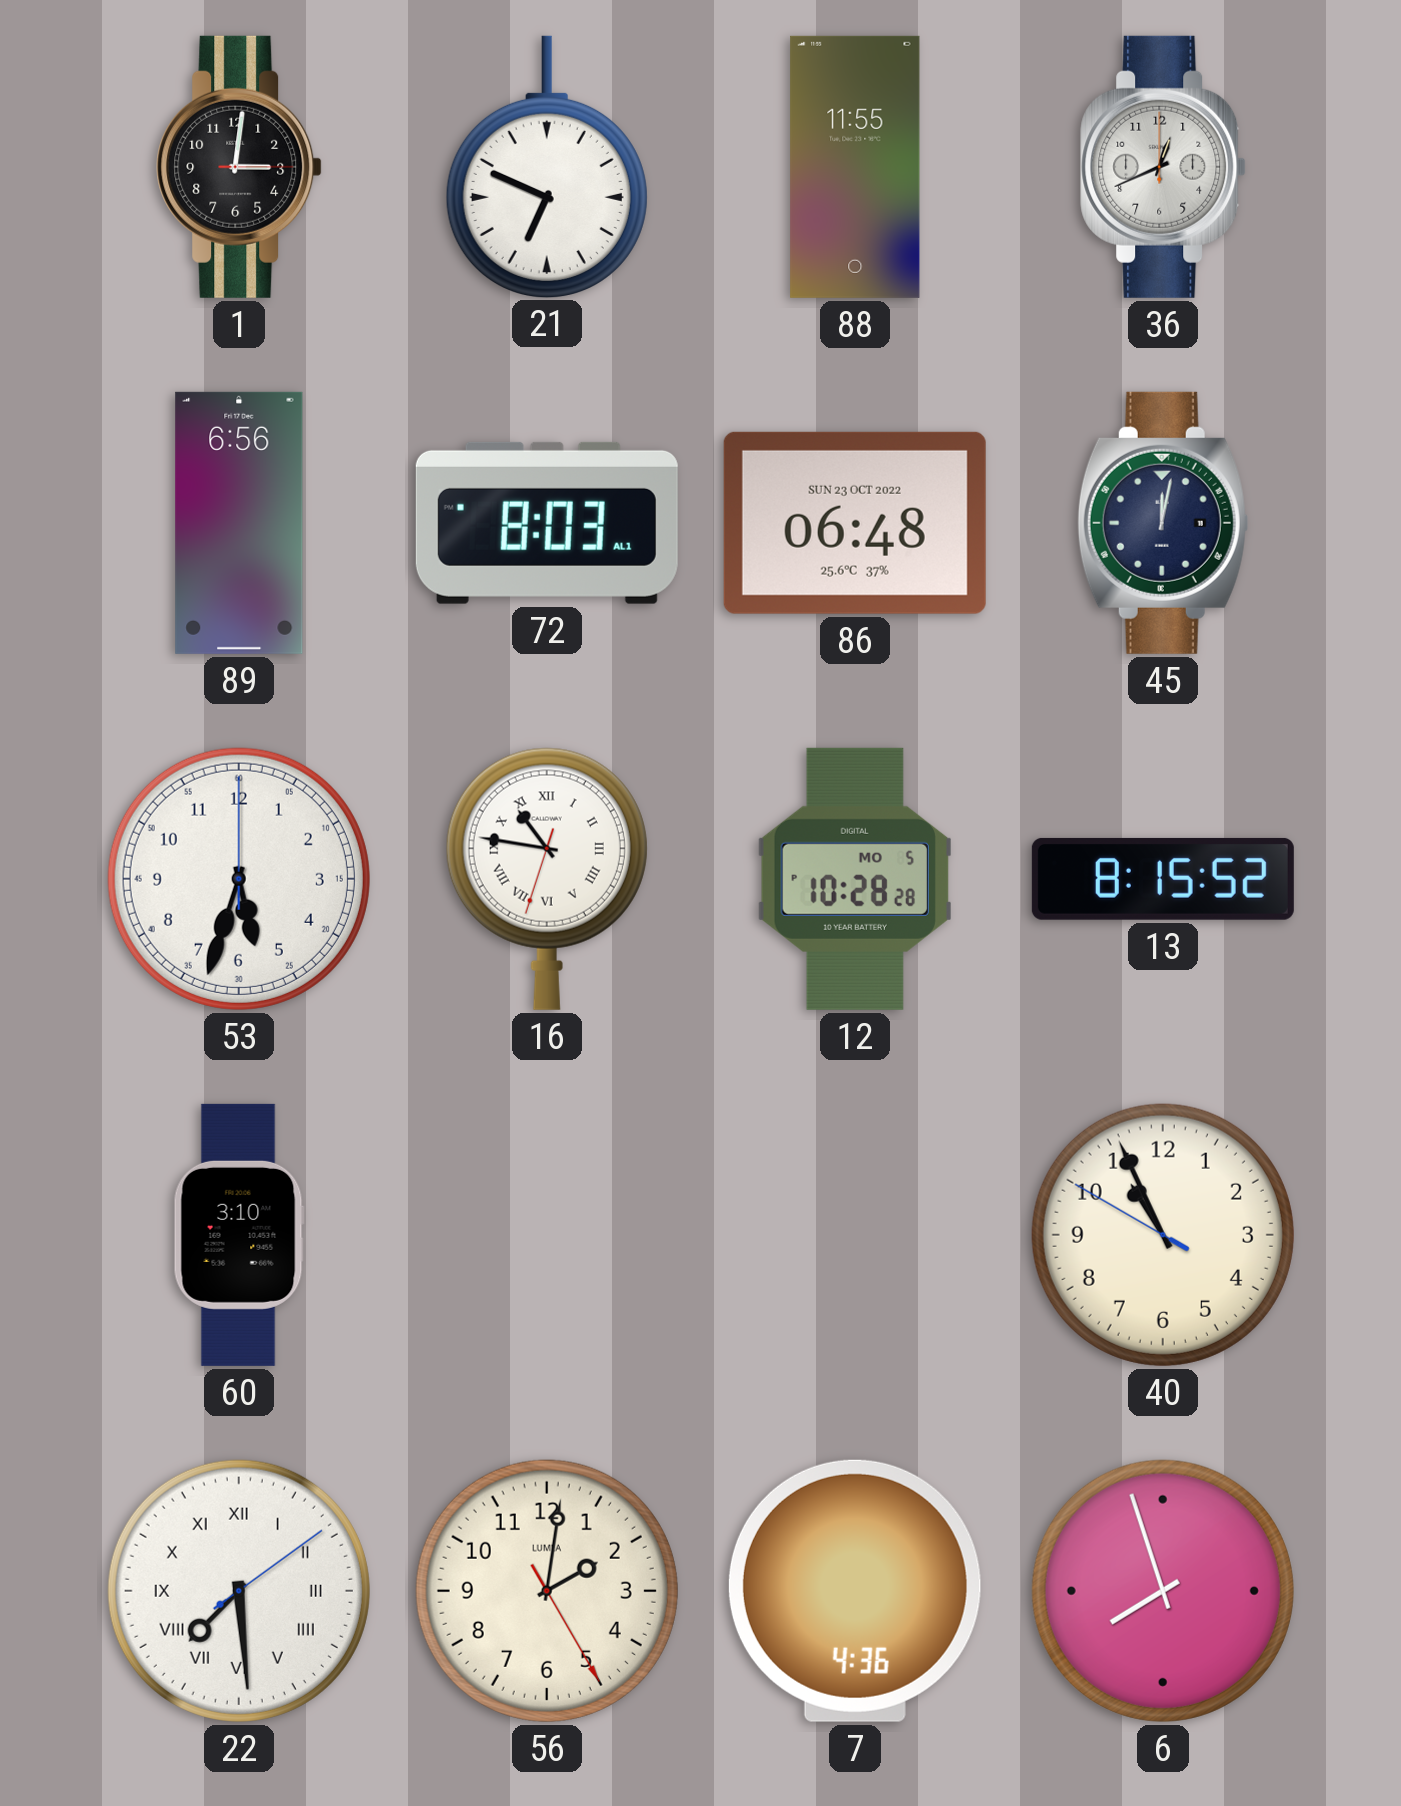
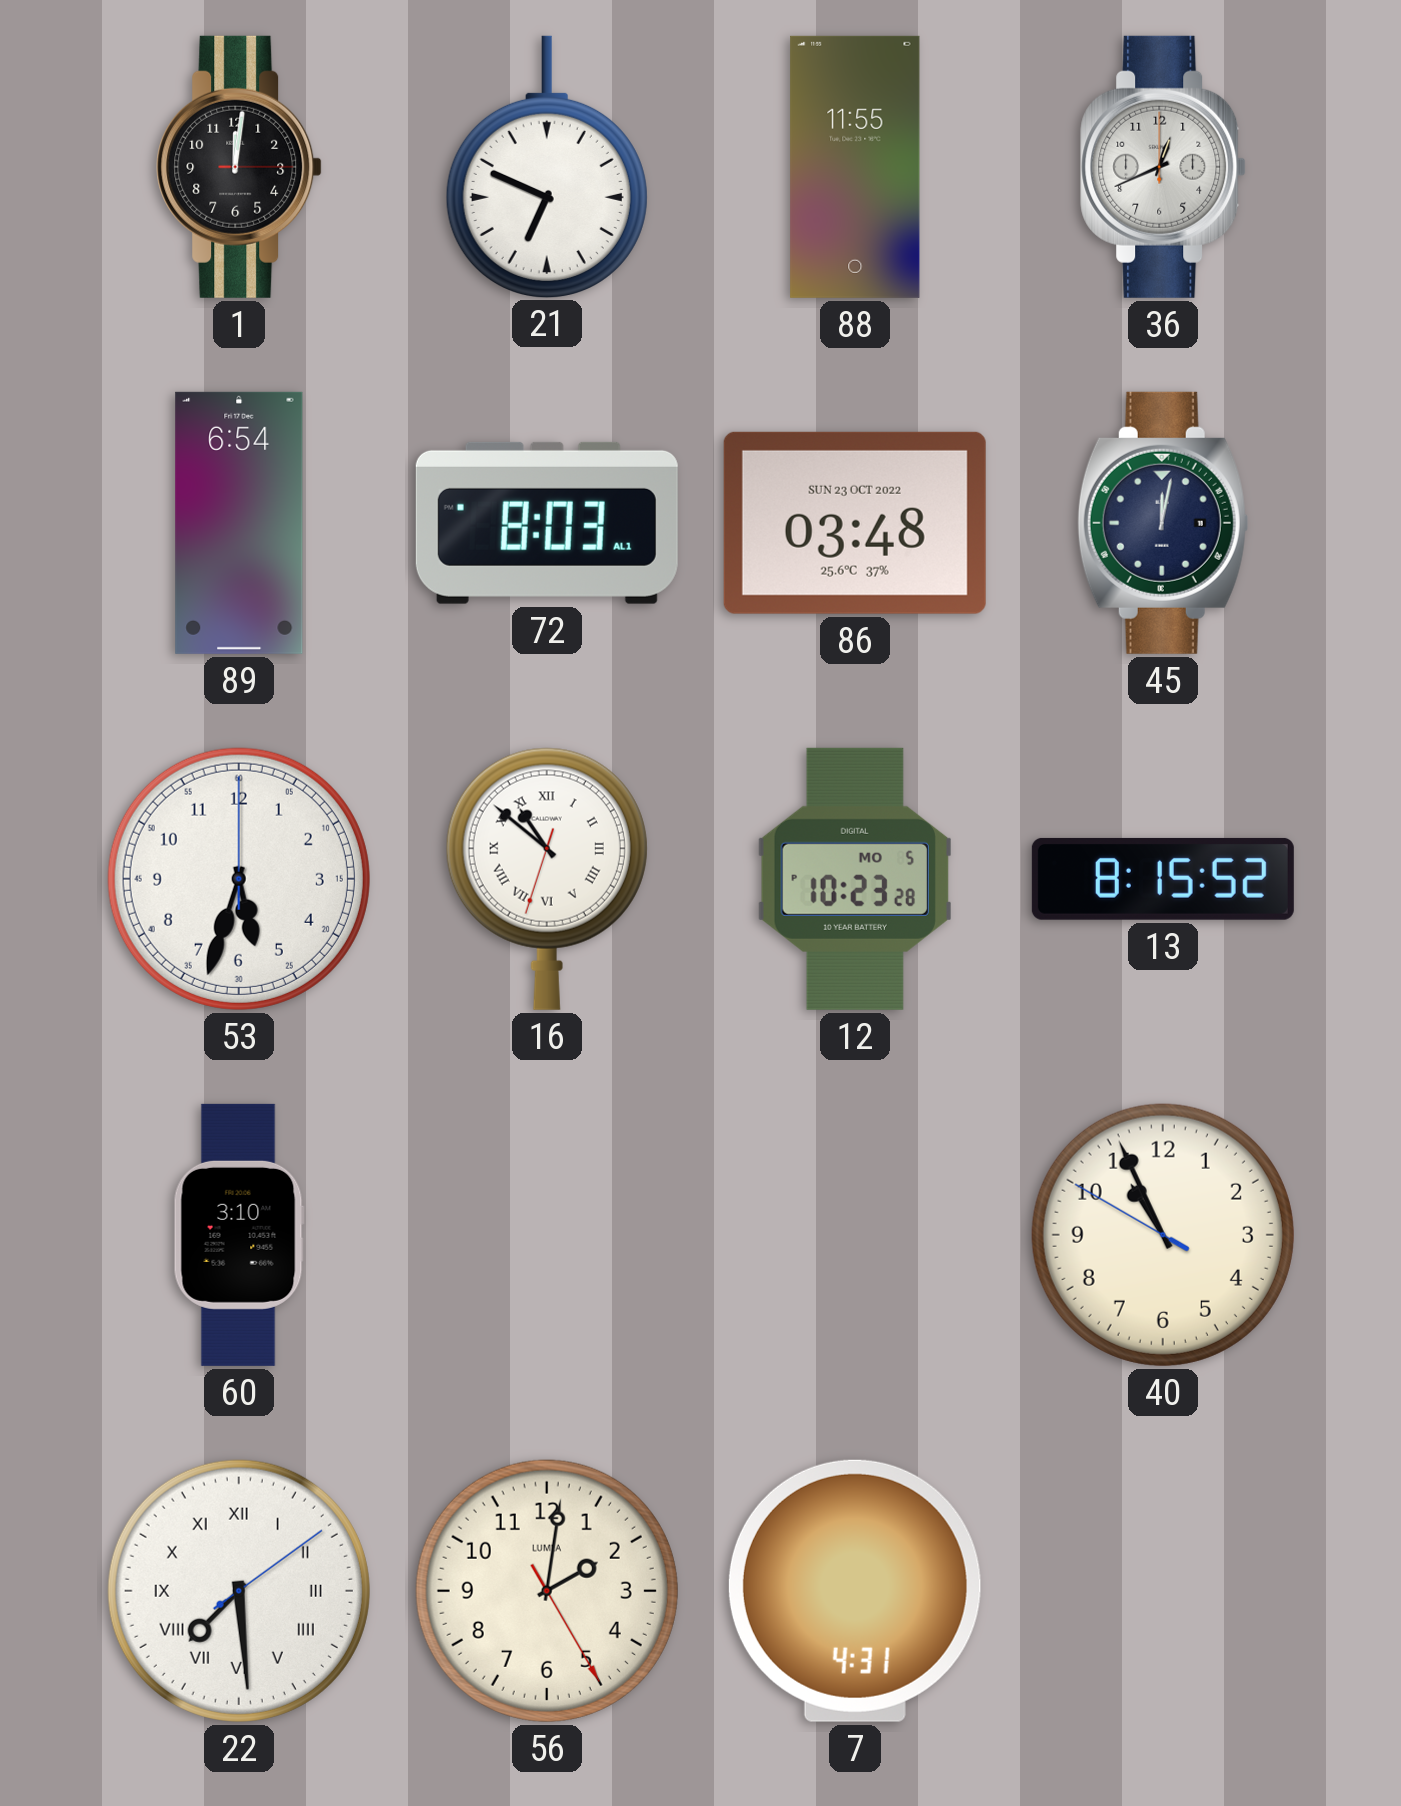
1: 3:01 -> 12:01
89: 6:56 -> 6:54
86: 06:48 -> 03:48
16: 10:46 -> 10:51
12: 10:28 -> 10:23
7: 4:36 -> 4:31
6: 7:57 -> none
